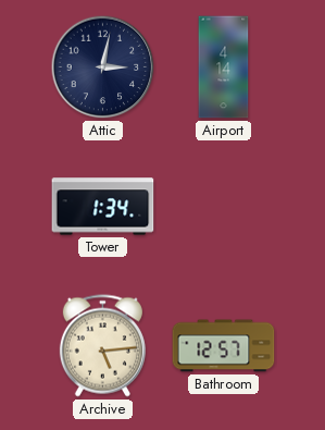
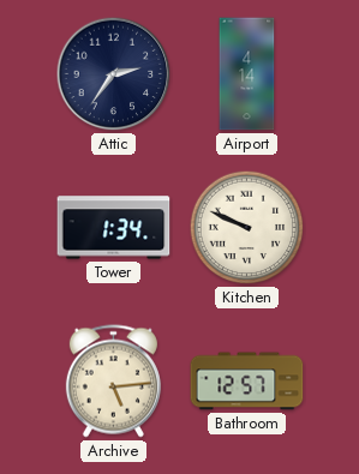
Attic: 3:02 -> 2:36
Kitchen: none -> 9:49
